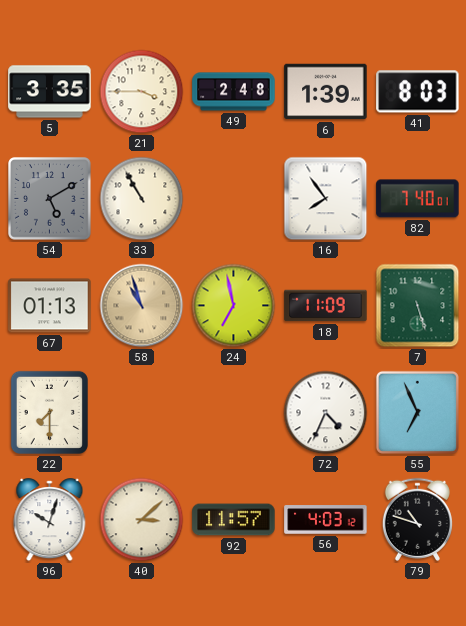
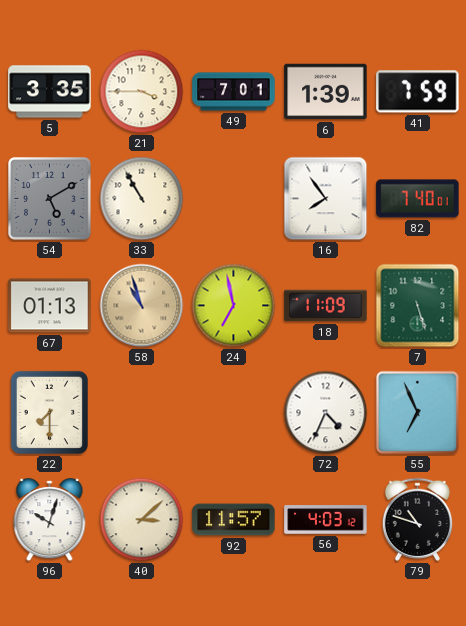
49: 2:48 -> 7:01
41: 8:03 -> 7:59
